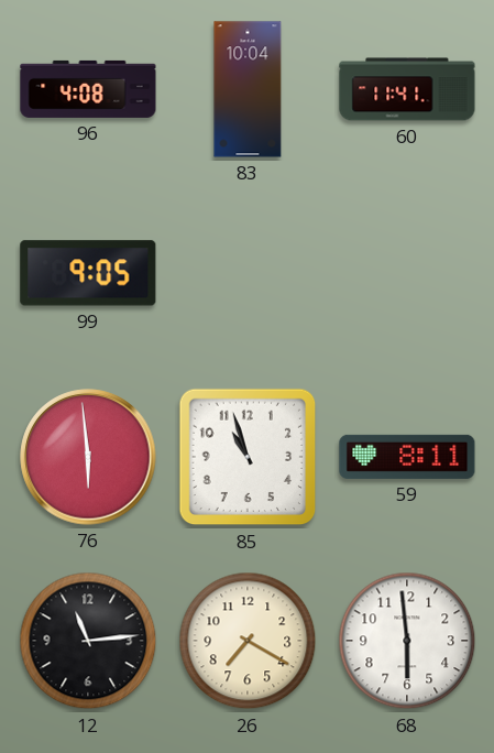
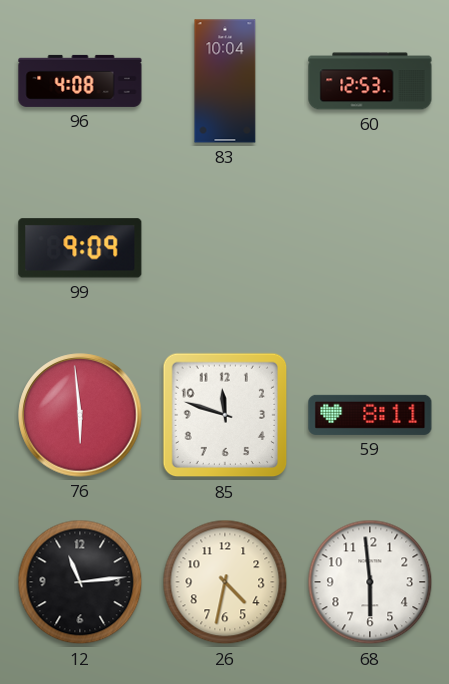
60: 11:41 -> 12:53
99: 9:05 -> 9:09
85: 10:57 -> 11:48
26: 7:20 -> 4:32
